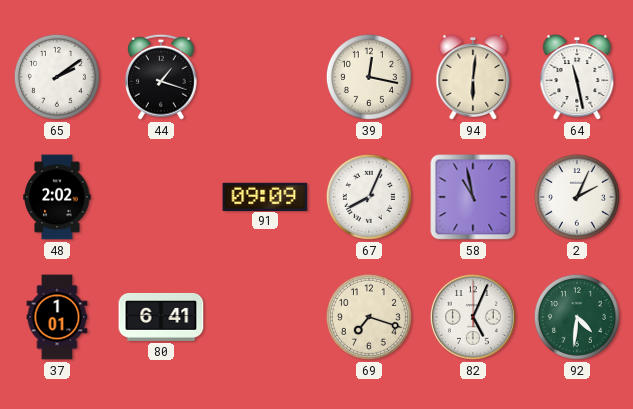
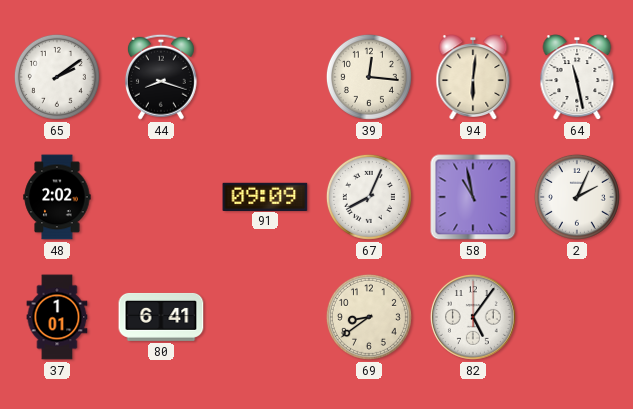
44: 1:18 -> 8:18
39: 12:17 -> 12:16
69: 7:18 -> 8:39
82: 5:04 -> 5:06
92: 4:31 -> none
